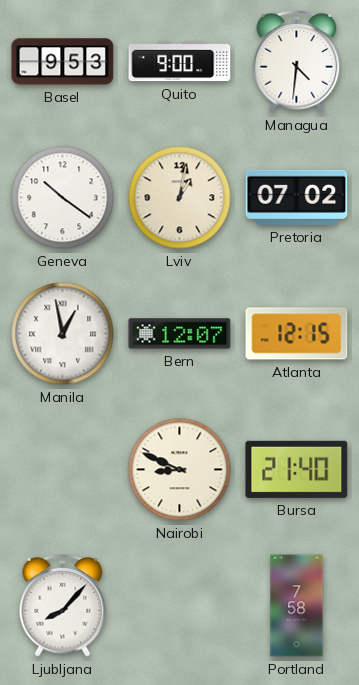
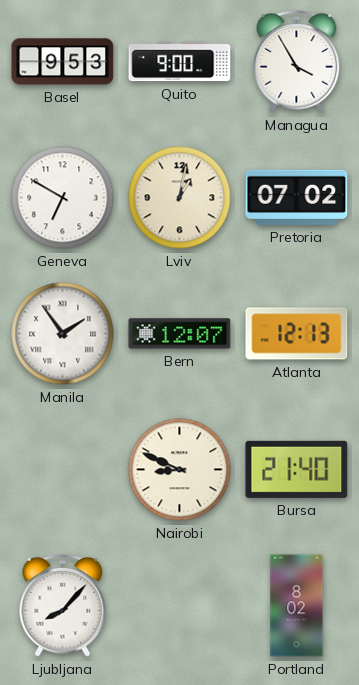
Managua: 4:31 -> 3:55
Geneva: 10:21 -> 6:50
Manila: 12:58 -> 1:54
Atlanta: 12:15 -> 12:13
Portland: 7:58 -> 8:02
